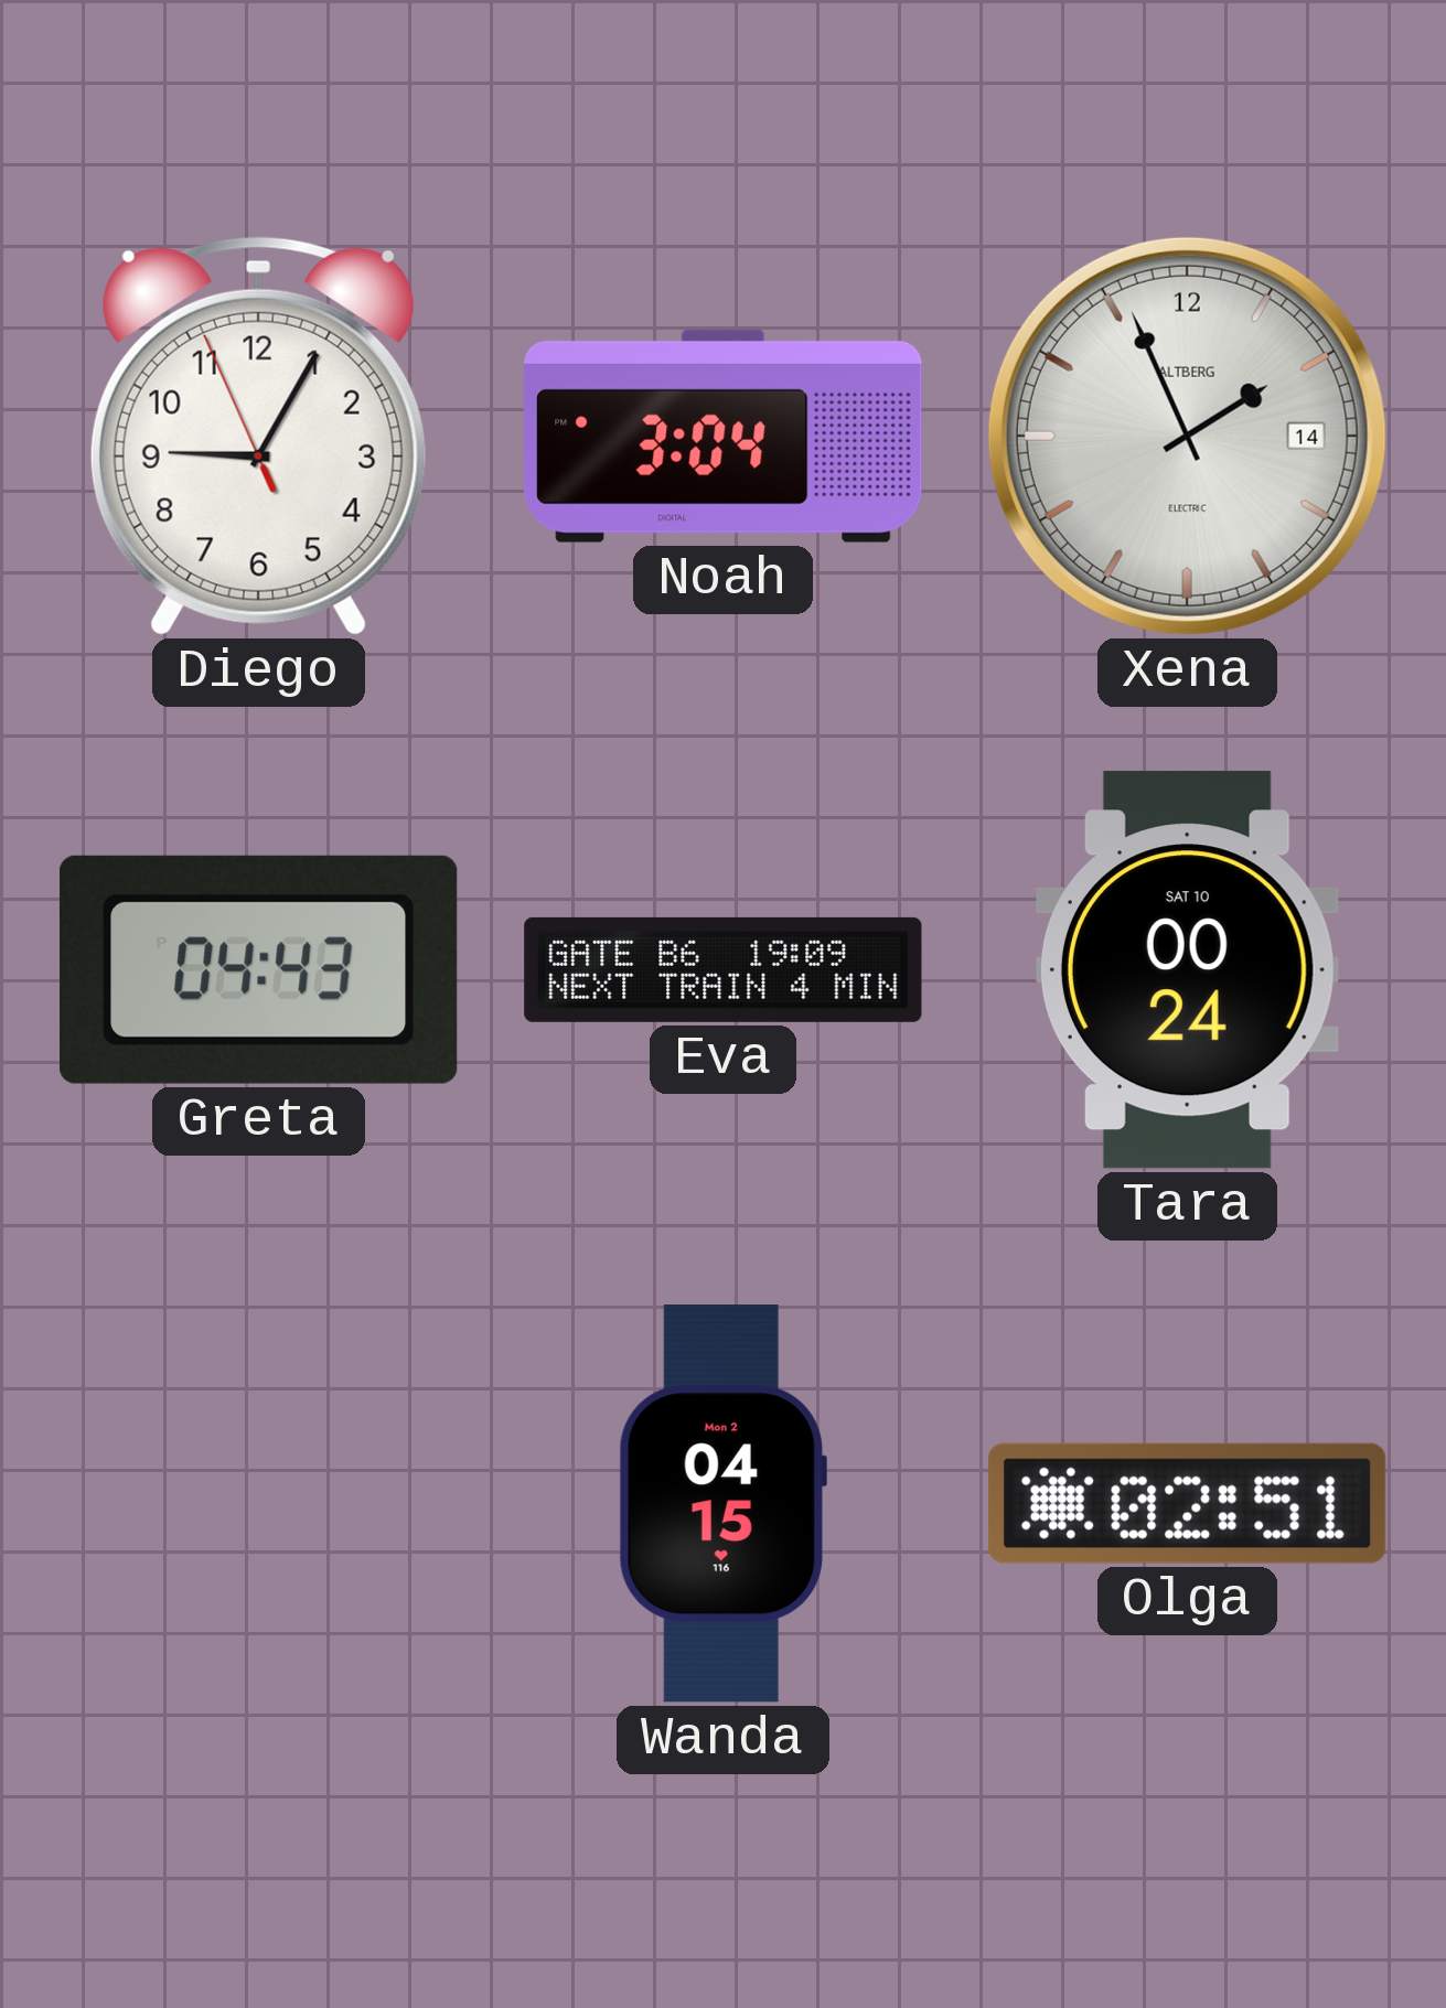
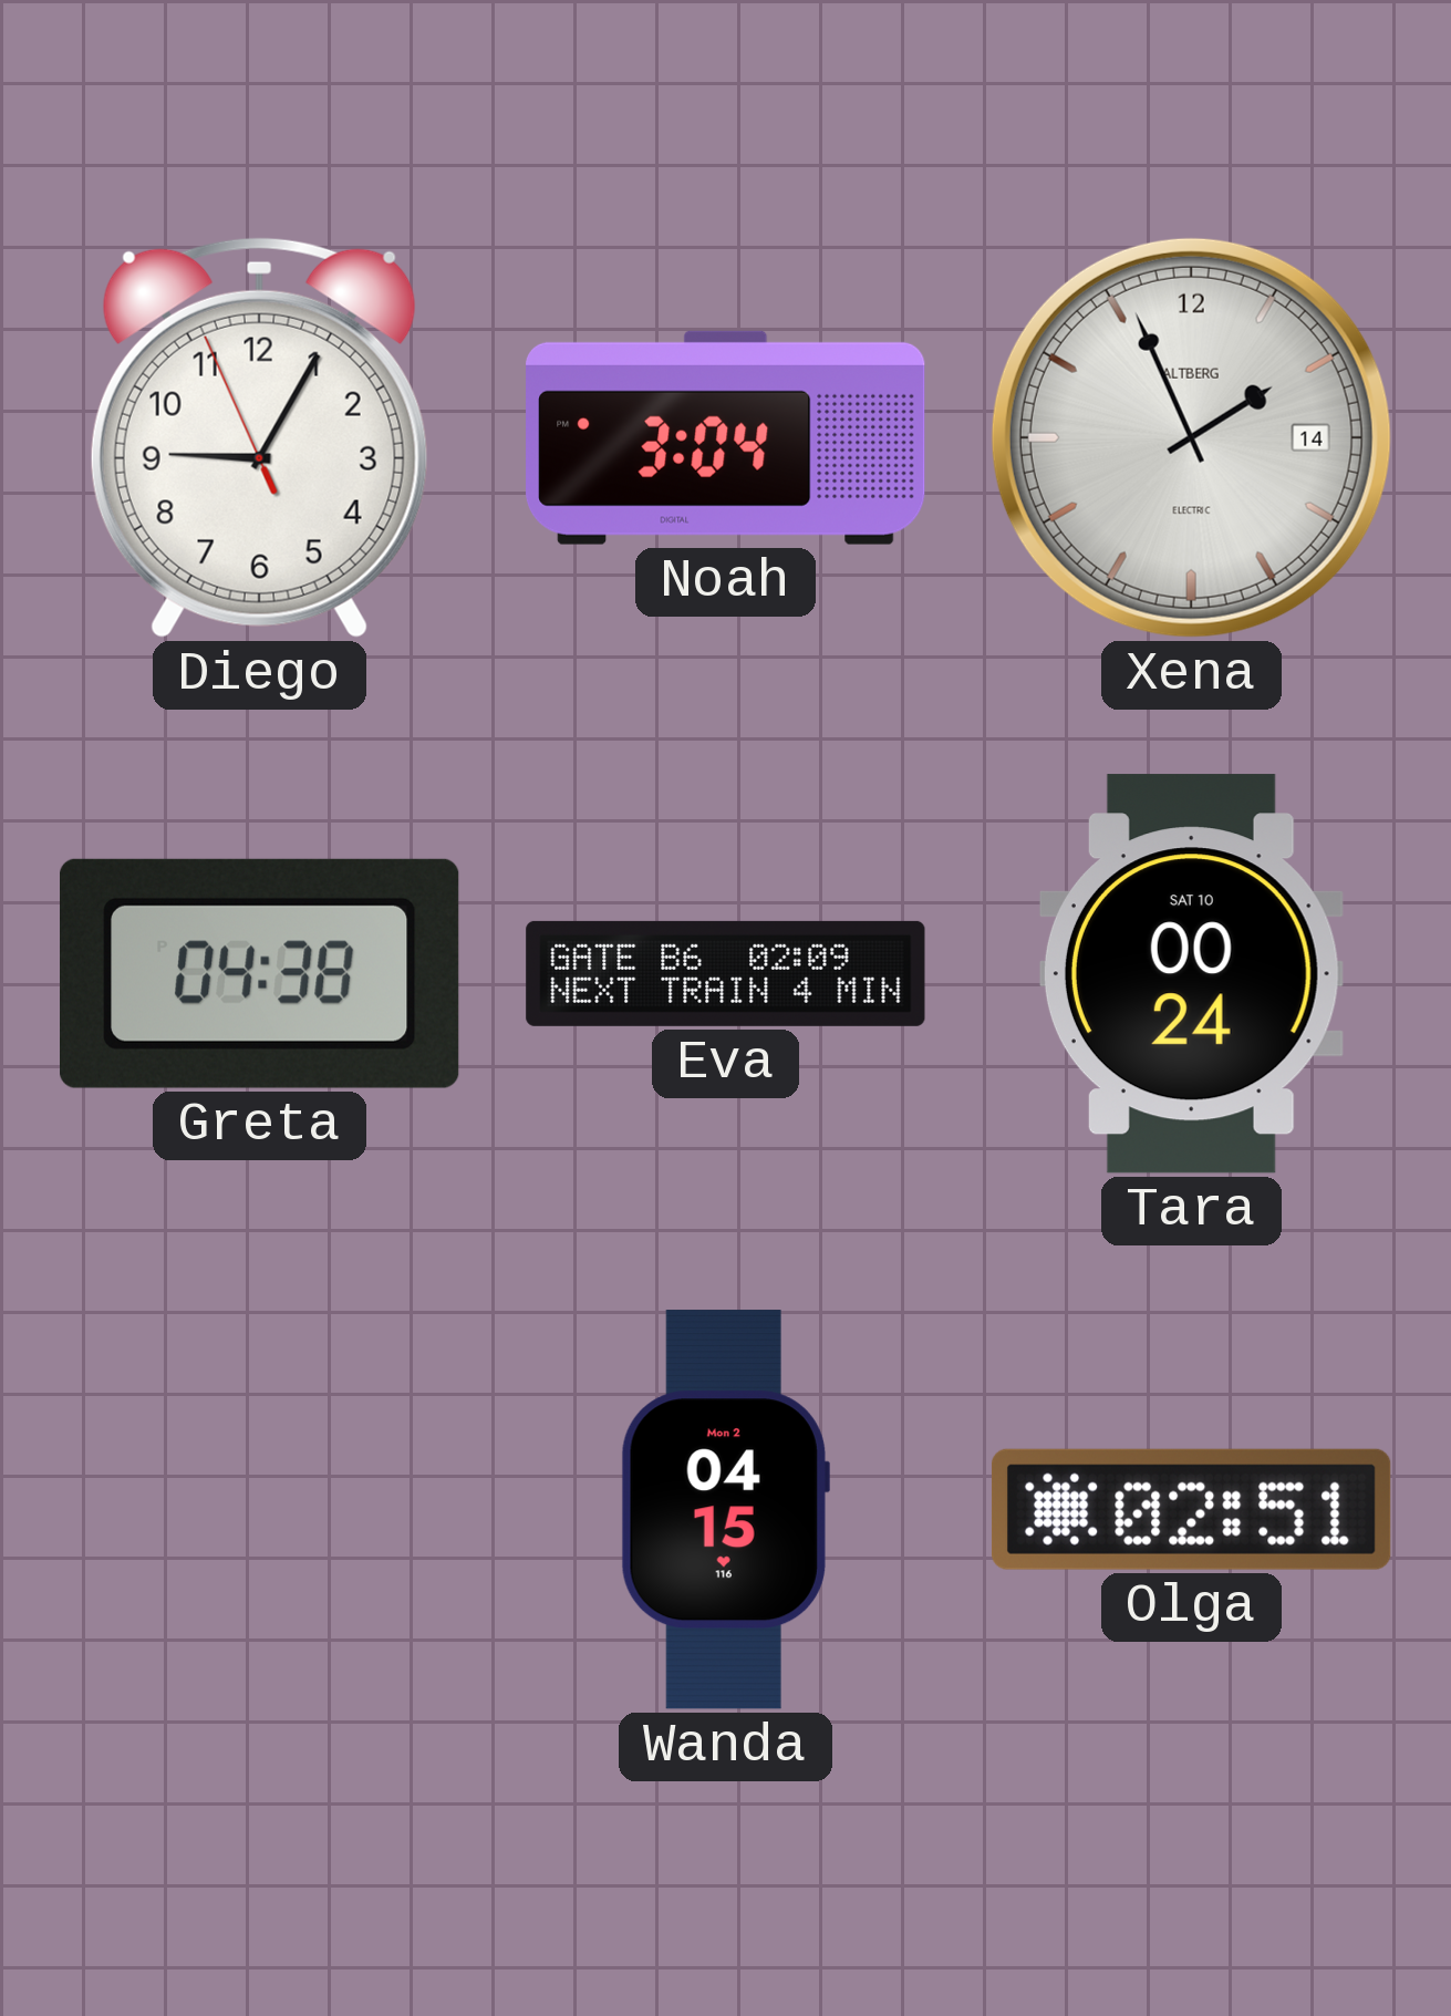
Greta: 04:43 -> 04:38
Eva: 19:09 -> 02:09
